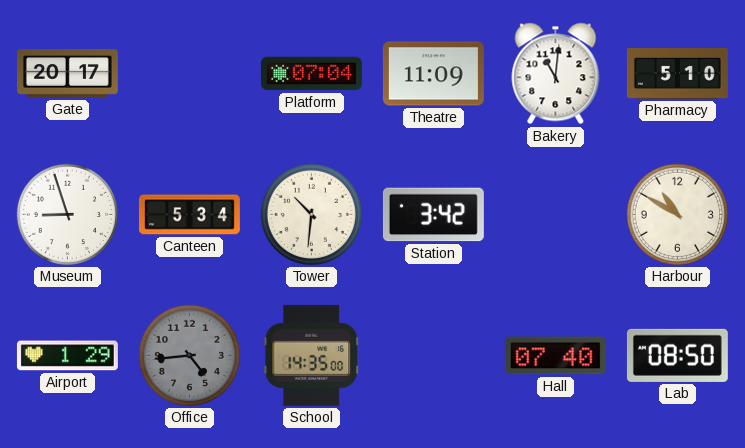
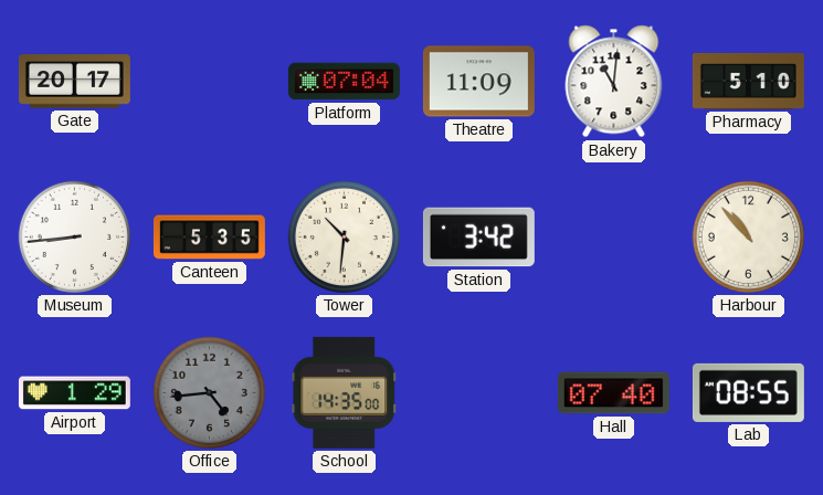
Museum: 8:57 -> 8:44
Canteen: 5:34 -> 5:35
Harbour: 10:50 -> 10:53
Lab: 08:50 -> 08:55
